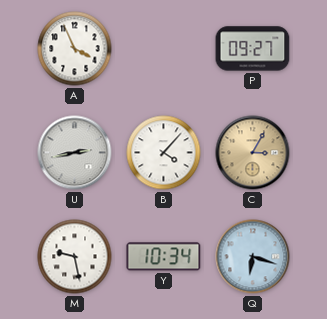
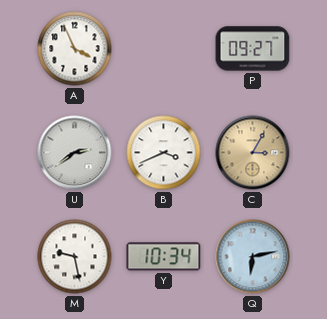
U: 2:43 -> 2:39
B: 4:07 -> 3:41
Q: 6:18 -> 6:13
